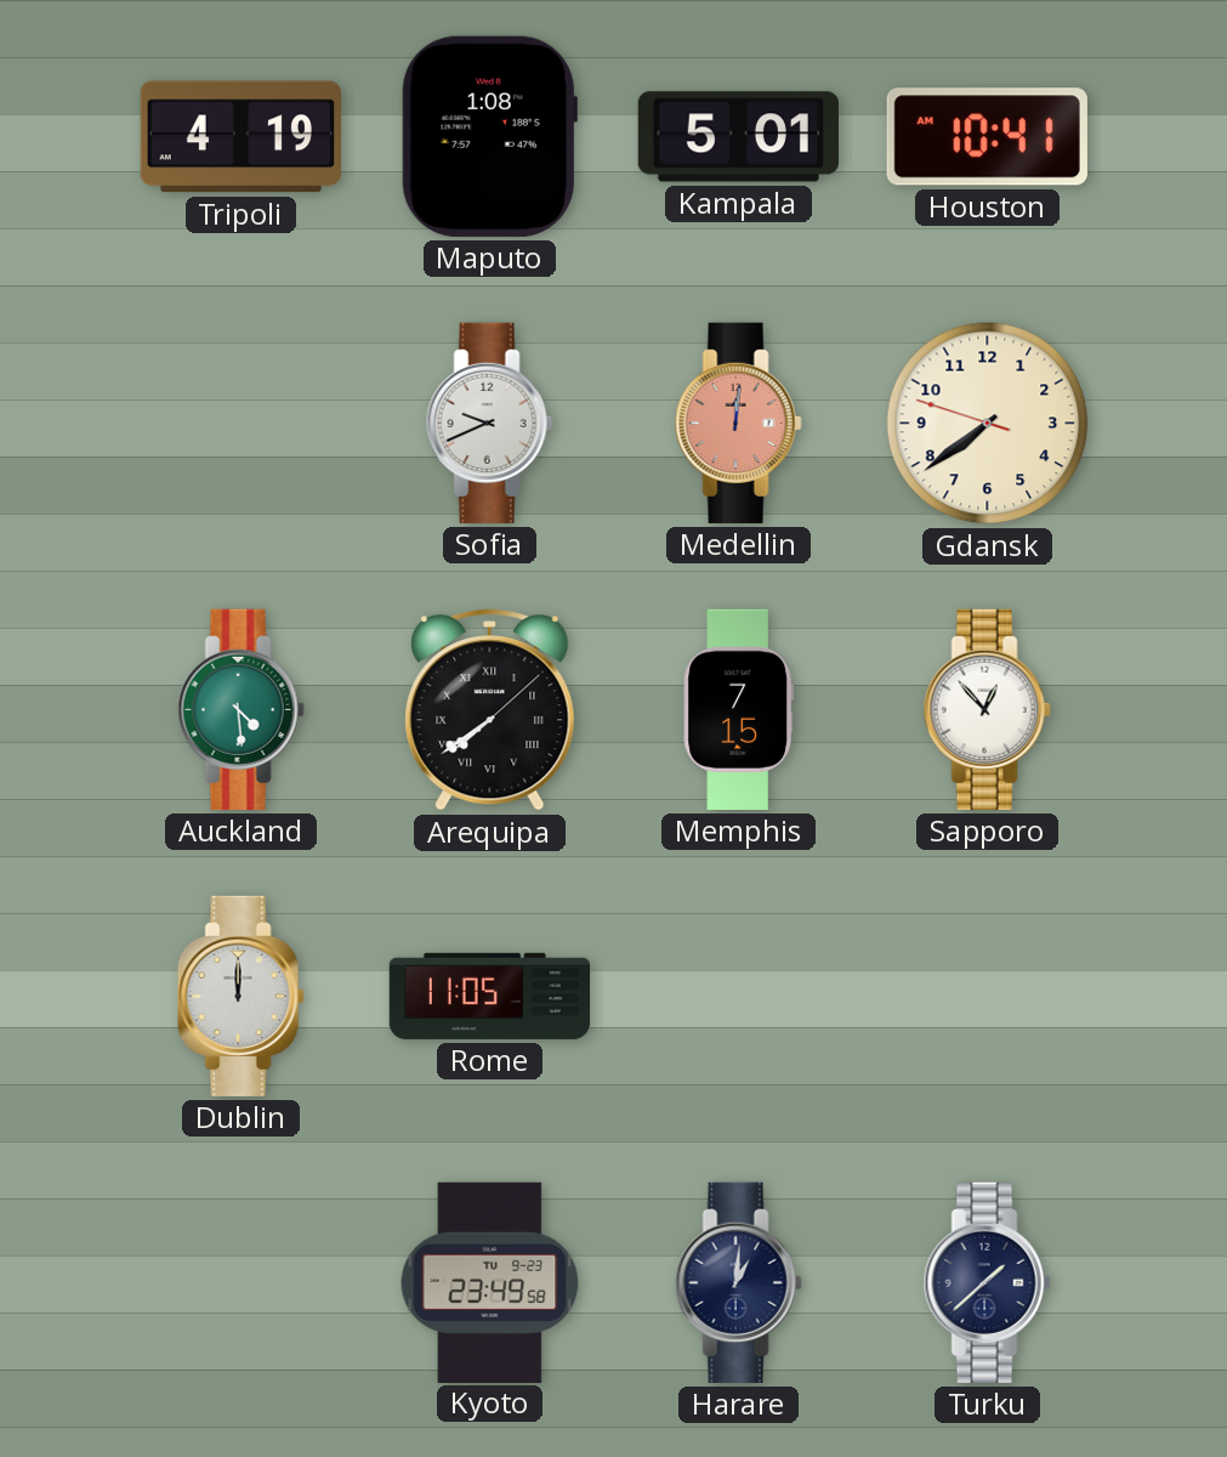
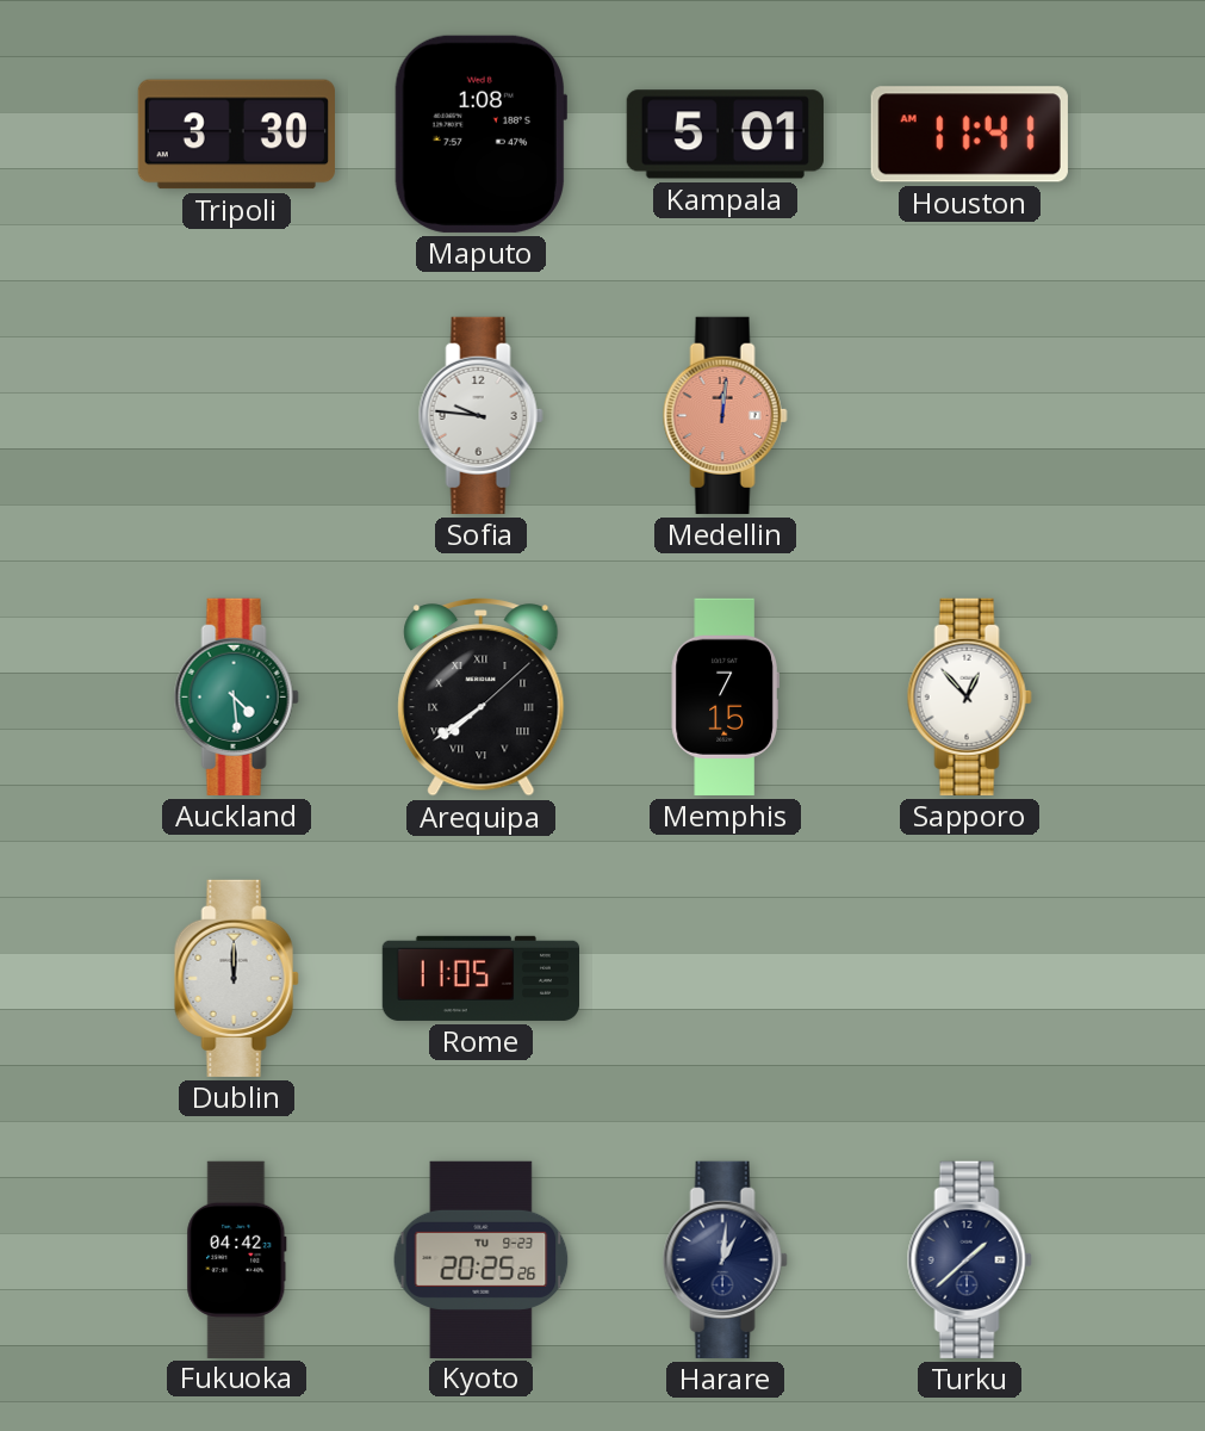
Tripoli: 4:19 -> 3:30
Houston: 10:41 -> 11:41
Sofia: 9:41 -> 9:46
Gdansk: 7:38 -> none
Fukuoka: none -> 04:42
Kyoto: 23:49 -> 20:25
